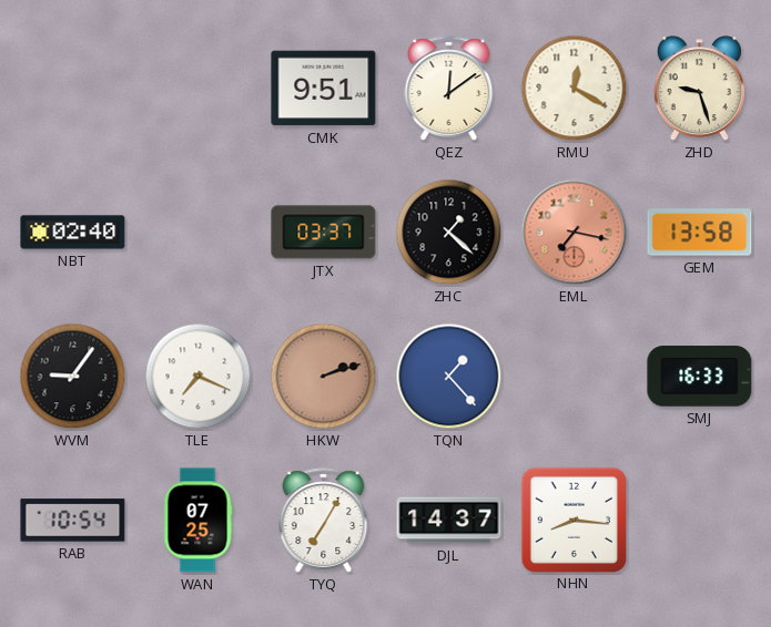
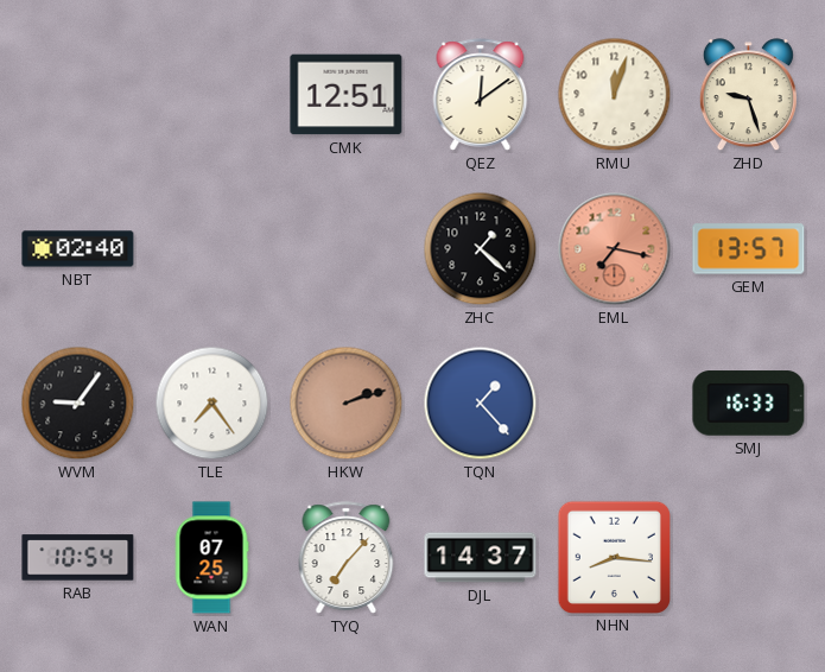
CMK: 9:51 -> 12:51
RMU: 12:20 -> 12:03
JTX: 03:37 -> none
GEM: 13:58 -> 13:57
TLE: 7:19 -> 7:24
TYQ: 7:05 -> 7:07
